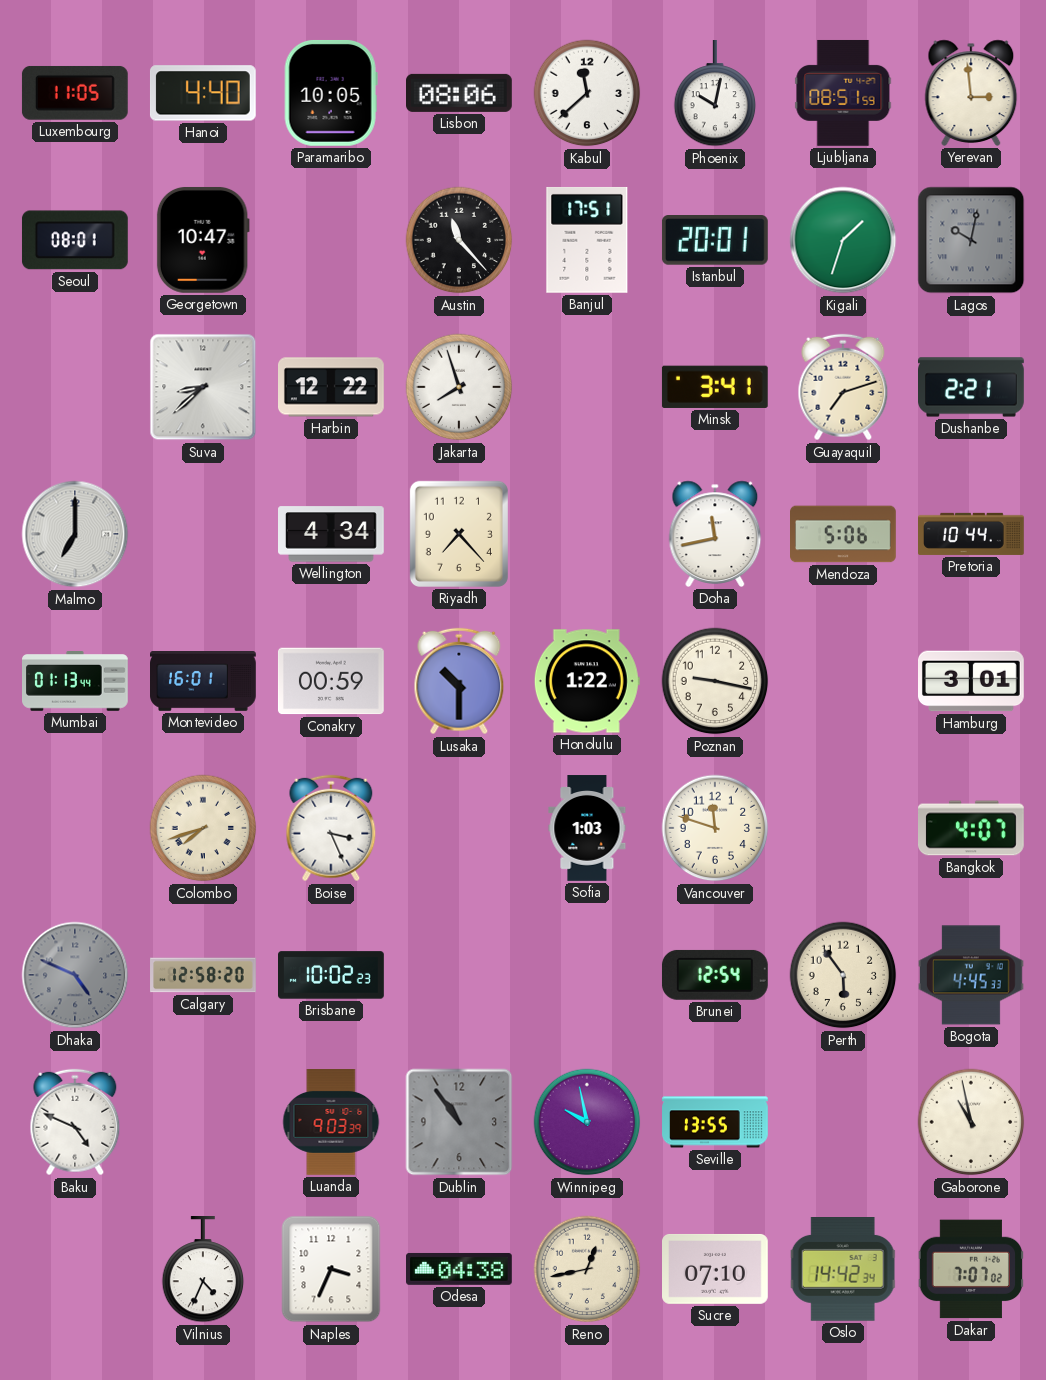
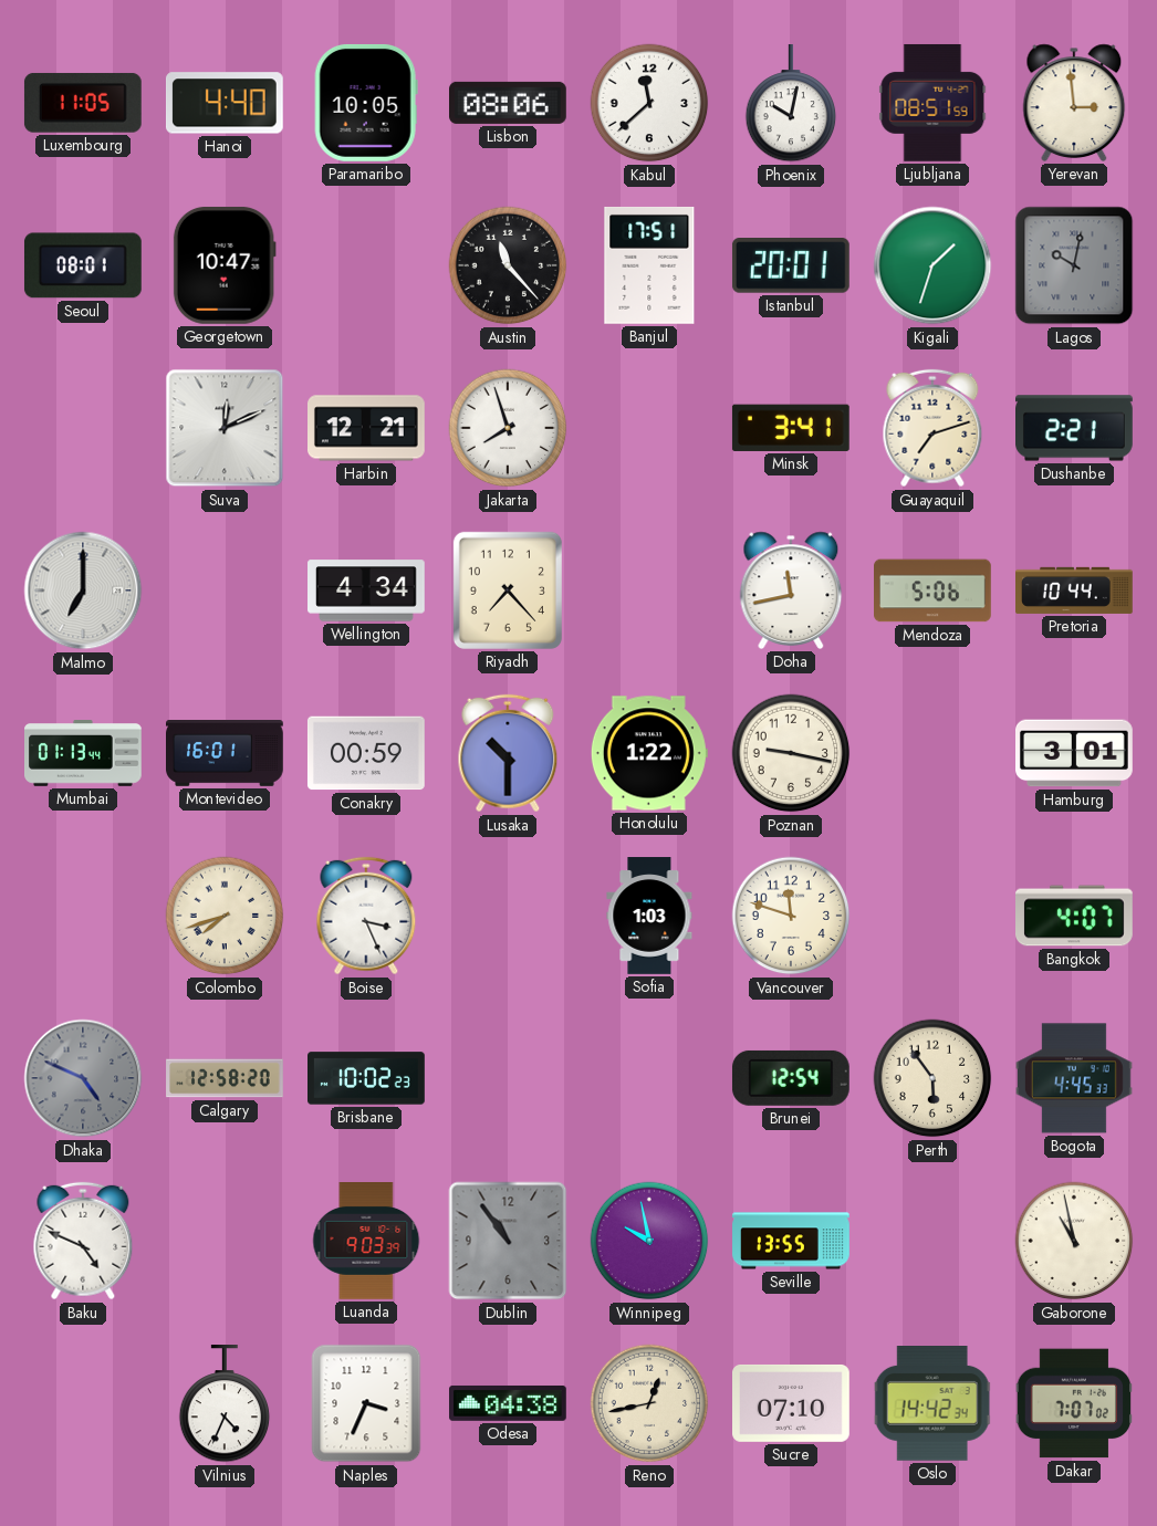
Suva: 8:38 -> 12:11
Harbin: 12:22 -> 12:21
